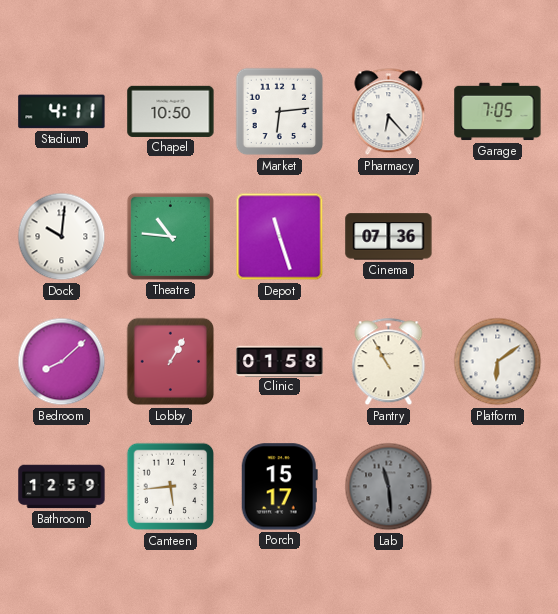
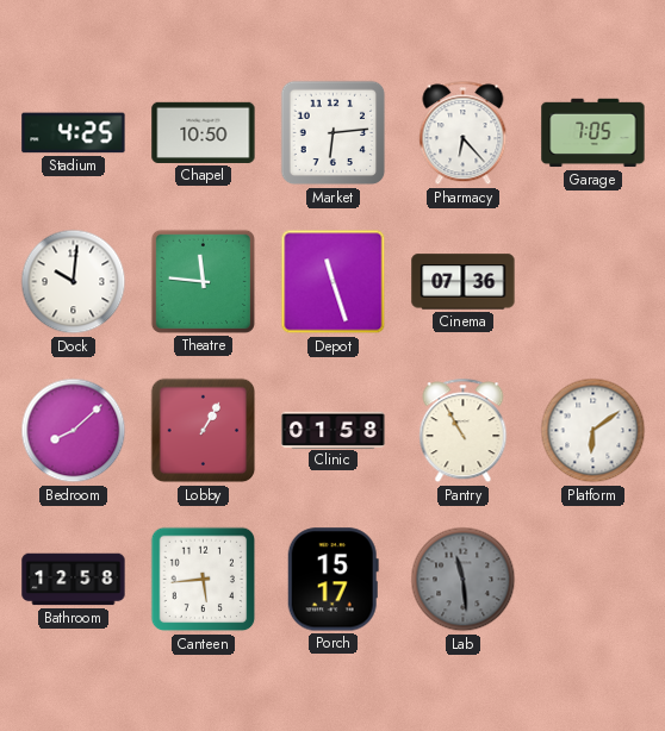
Stadium: 4:11 -> 4:25
Theatre: 10:46 -> 11:46
Bathroom: 12:59 -> 12:58
